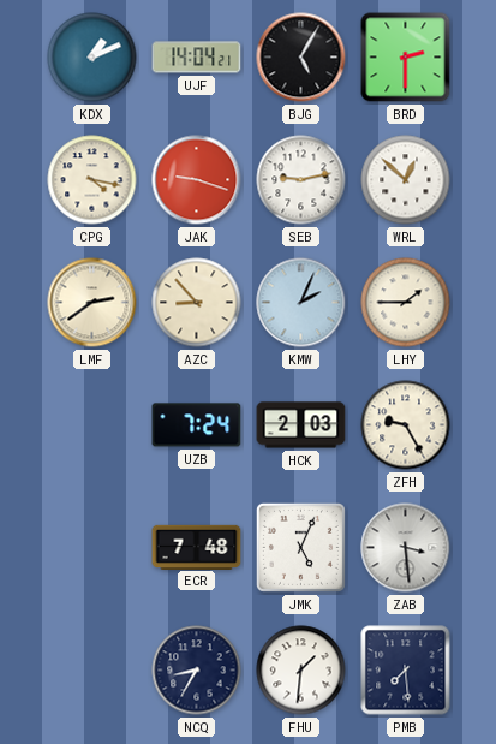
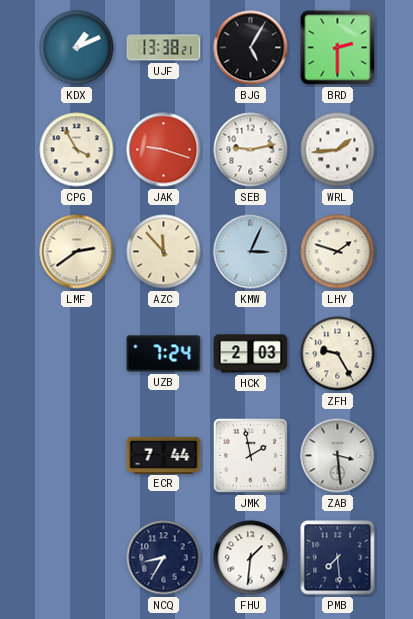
UJF: 14:04 -> 13:38
CPG: 4:17 -> 3:55
WRL: 12:52 -> 1:44
AZC: 8:53 -> 11:53
KMW: 2:04 -> 3:04
LHY: 1:45 -> 1:48
ECR: 7:48 -> 7:44
JMK: 5:04 -> 1:58
